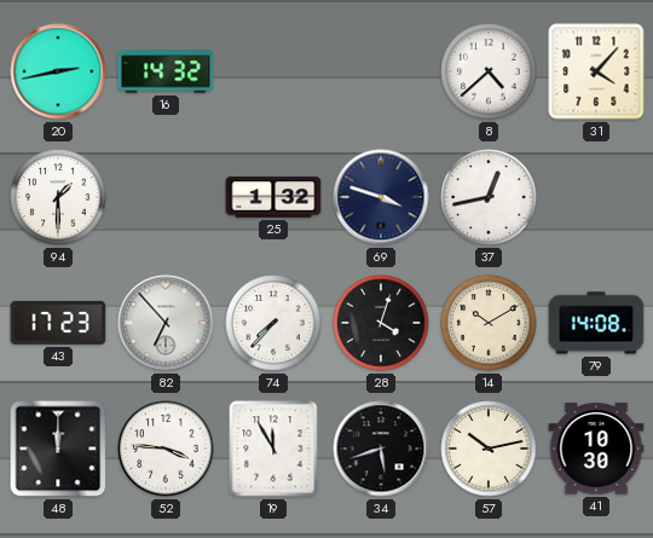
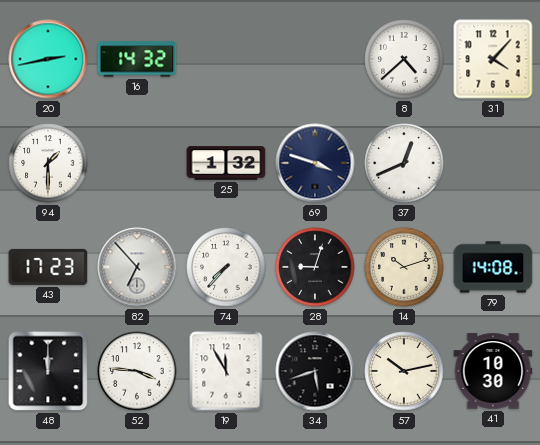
37: 12:43 -> 12:41
28: 4:03 -> 9:03
14: 10:10 -> 10:12
